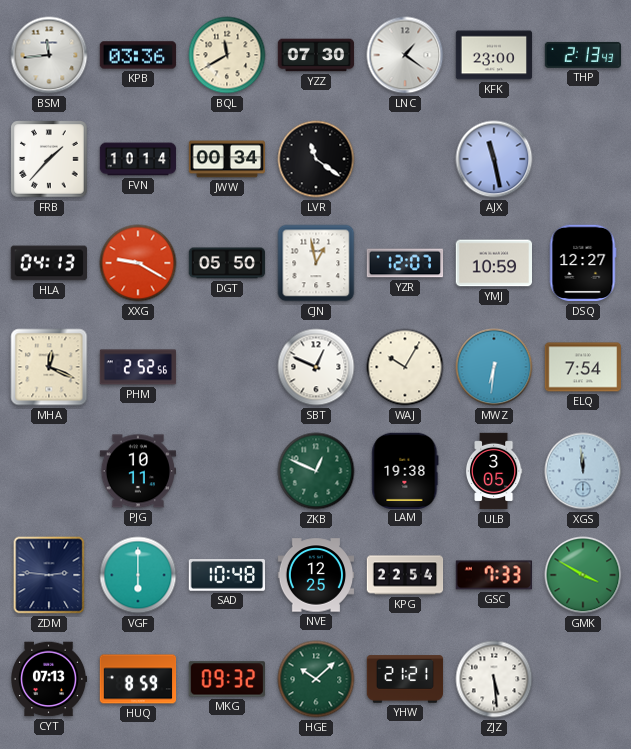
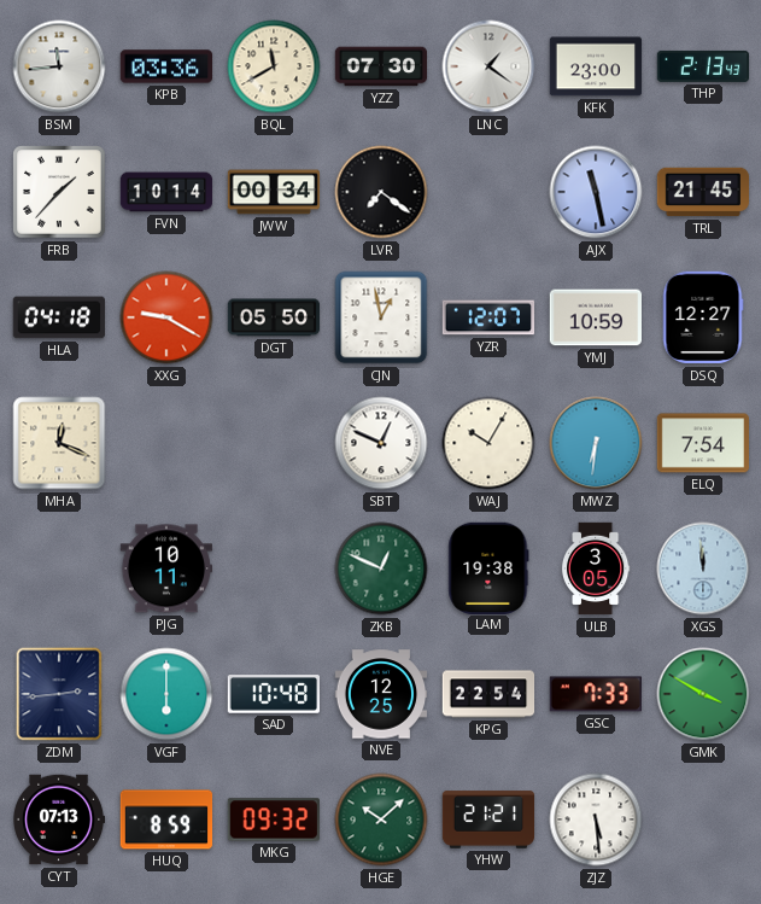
LVR: 11:21 -> 7:21
TRL: none -> 21:45
HLA: 04:13 -> 04:18
PHM: 2:52 -> none
ZDM: 2:46 -> 2:44
